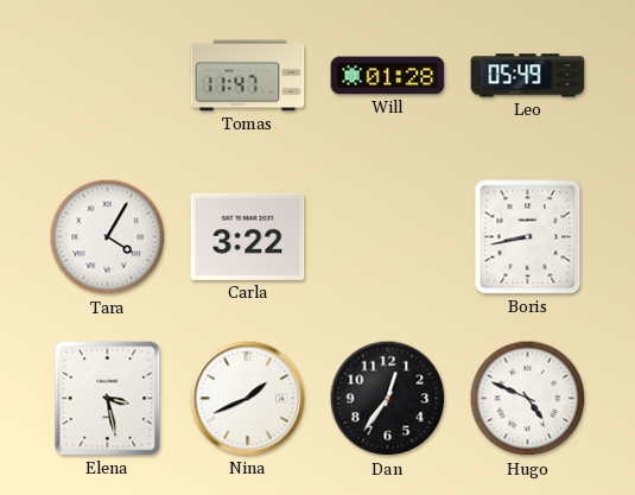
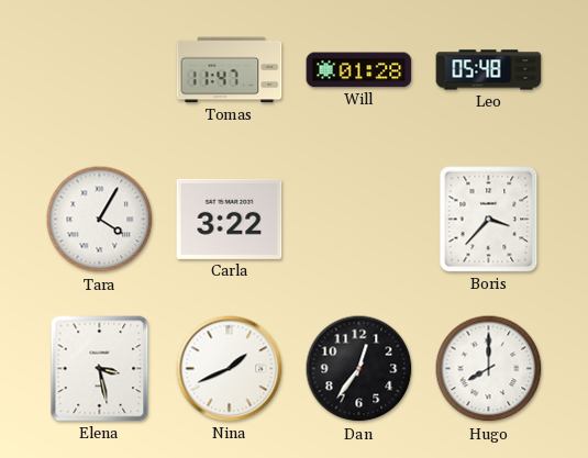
Leo: 05:49 -> 05:48
Boris: 8:43 -> 3:37
Hugo: 4:49 -> 8:00
